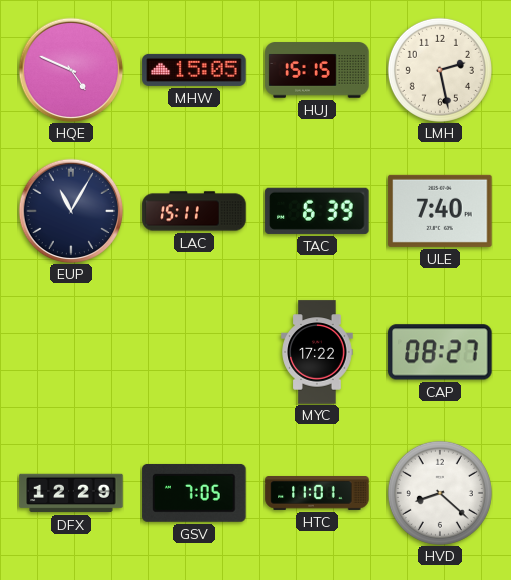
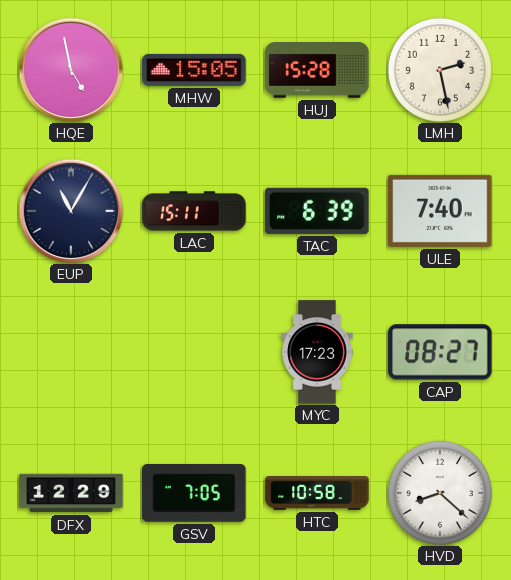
HQE: 4:49 -> 4:58
HUJ: 15:15 -> 15:28
MYC: 17:22 -> 17:23
HTC: 11:01 -> 10:58
